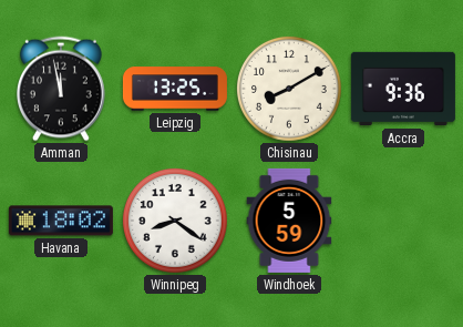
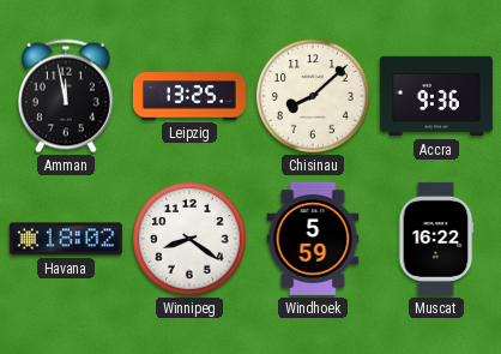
Chisinau: 8:10 -> 8:08
Muscat: none -> 16:22
